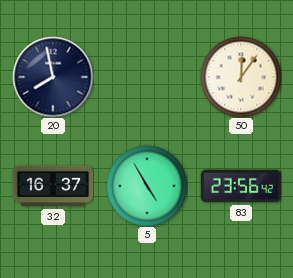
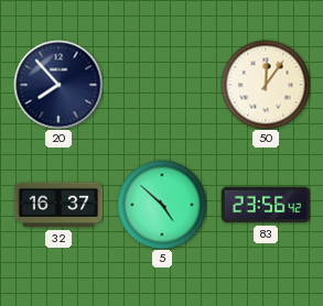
20: 7:58 -> 7:53
5: 4:55 -> 4:52
